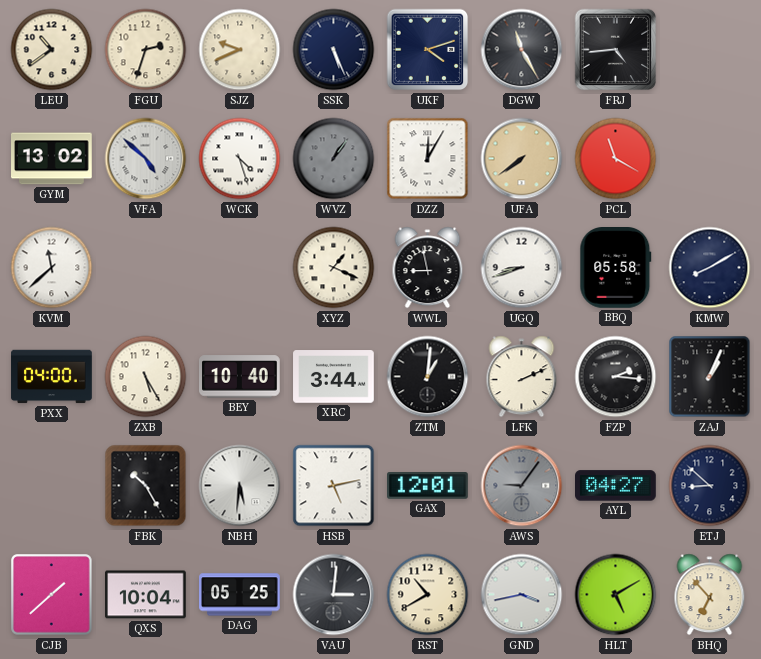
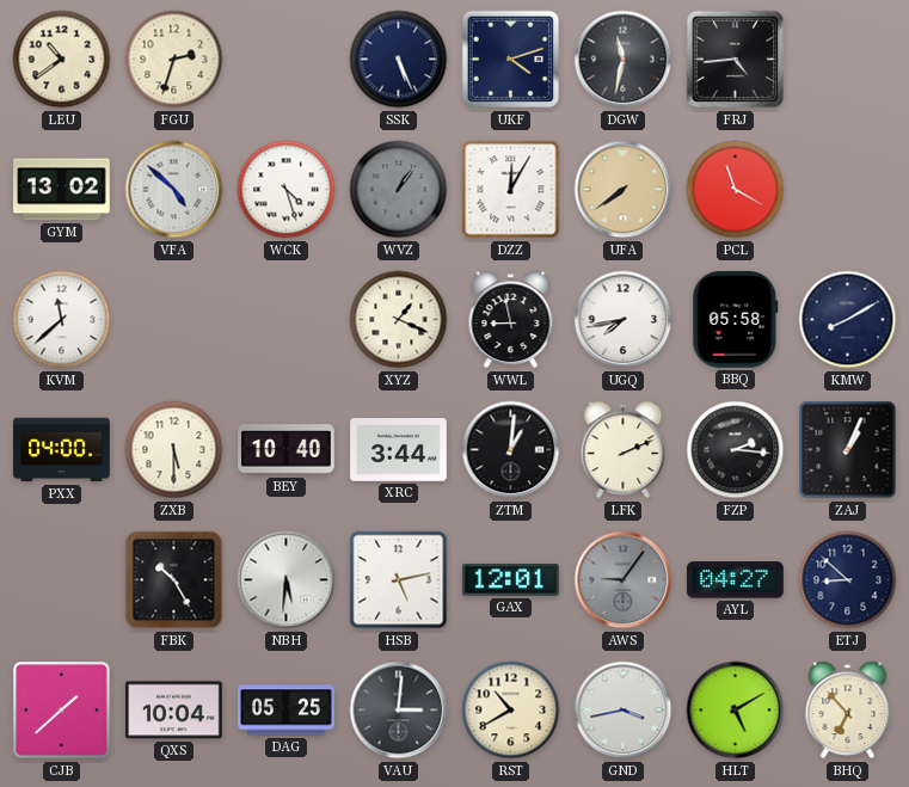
SJZ: 9:41 -> none
DGW: 11:25 -> 11:32
UGQ: 8:42 -> 7:43
ZXB: 5:25 -> 5:30
